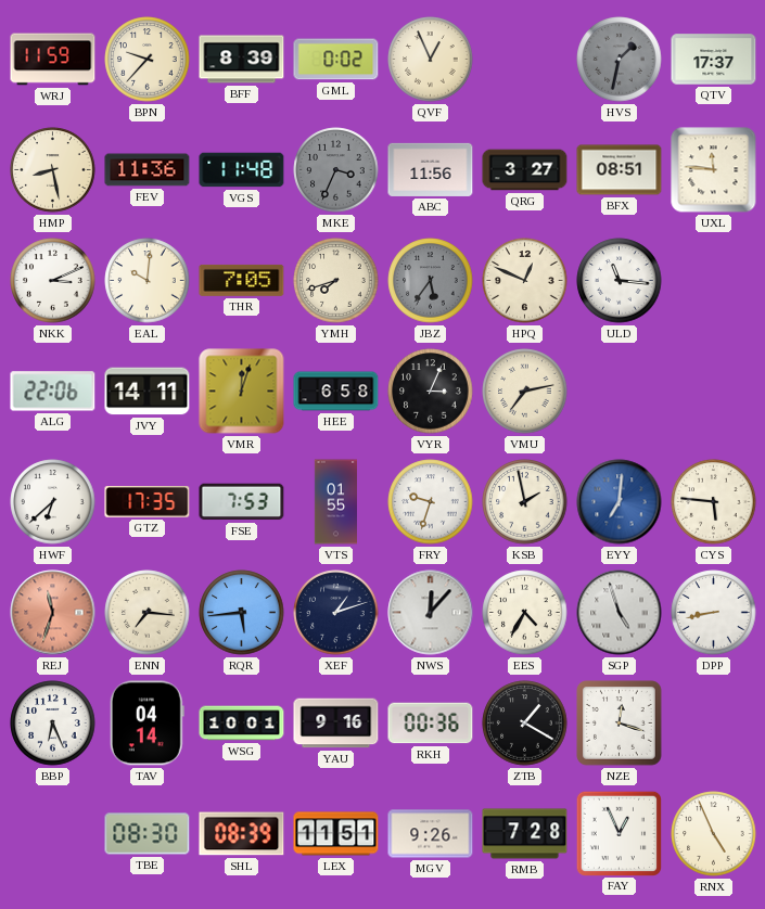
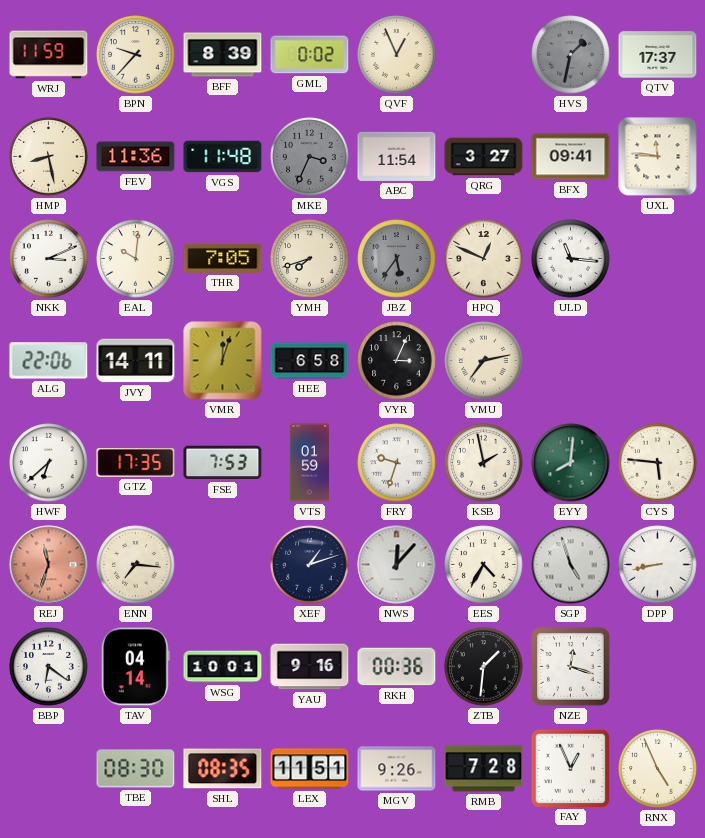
ABC: 11:56 -> 11:54
BFX: 08:51 -> 09:41
VTS: 01:55 -> 01:59
EYY: 7:01 -> 8:01
EYY dial: blue -> green
RQR: 5:44 -> none
BBP: 6:26 -> 6:21
ZTB: 1:20 -> 1:31
SHL: 08:39 -> 08:35
